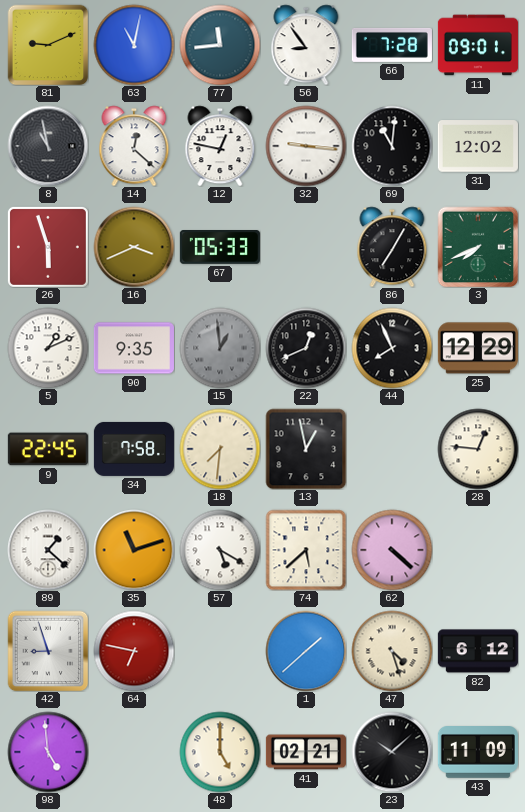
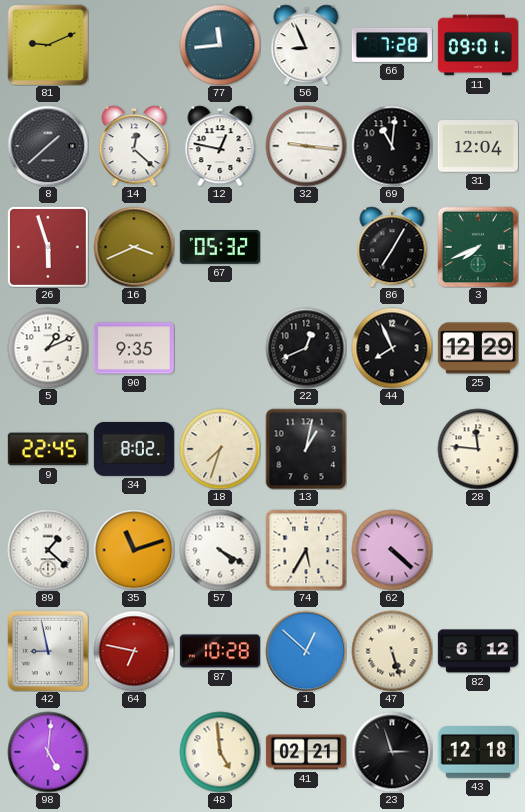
63: 11:02 -> none
56: 8:54 -> 8:56
8: 10:58 -> 1:38
31: 12:02 -> 12:04
67: 05:33 -> 05:32
15: 12:59 -> none
34: 7:58 -> 8:02
18: 7:31 -> 7:33
13: 12:58 -> 1:02
28: 12:46 -> 11:46
57: 5:20 -> 4:20
74: 5:38 -> 5:35
42: 8:57 -> 8:58
87: none -> 10:28
1: 1:38 -> 12:52
47: 4:27 -> 5:27
98: 4:59 -> 5:01
48: 5:00 -> 4:59
23: 10:08 -> 2:57
43: 11:09 -> 12:18
